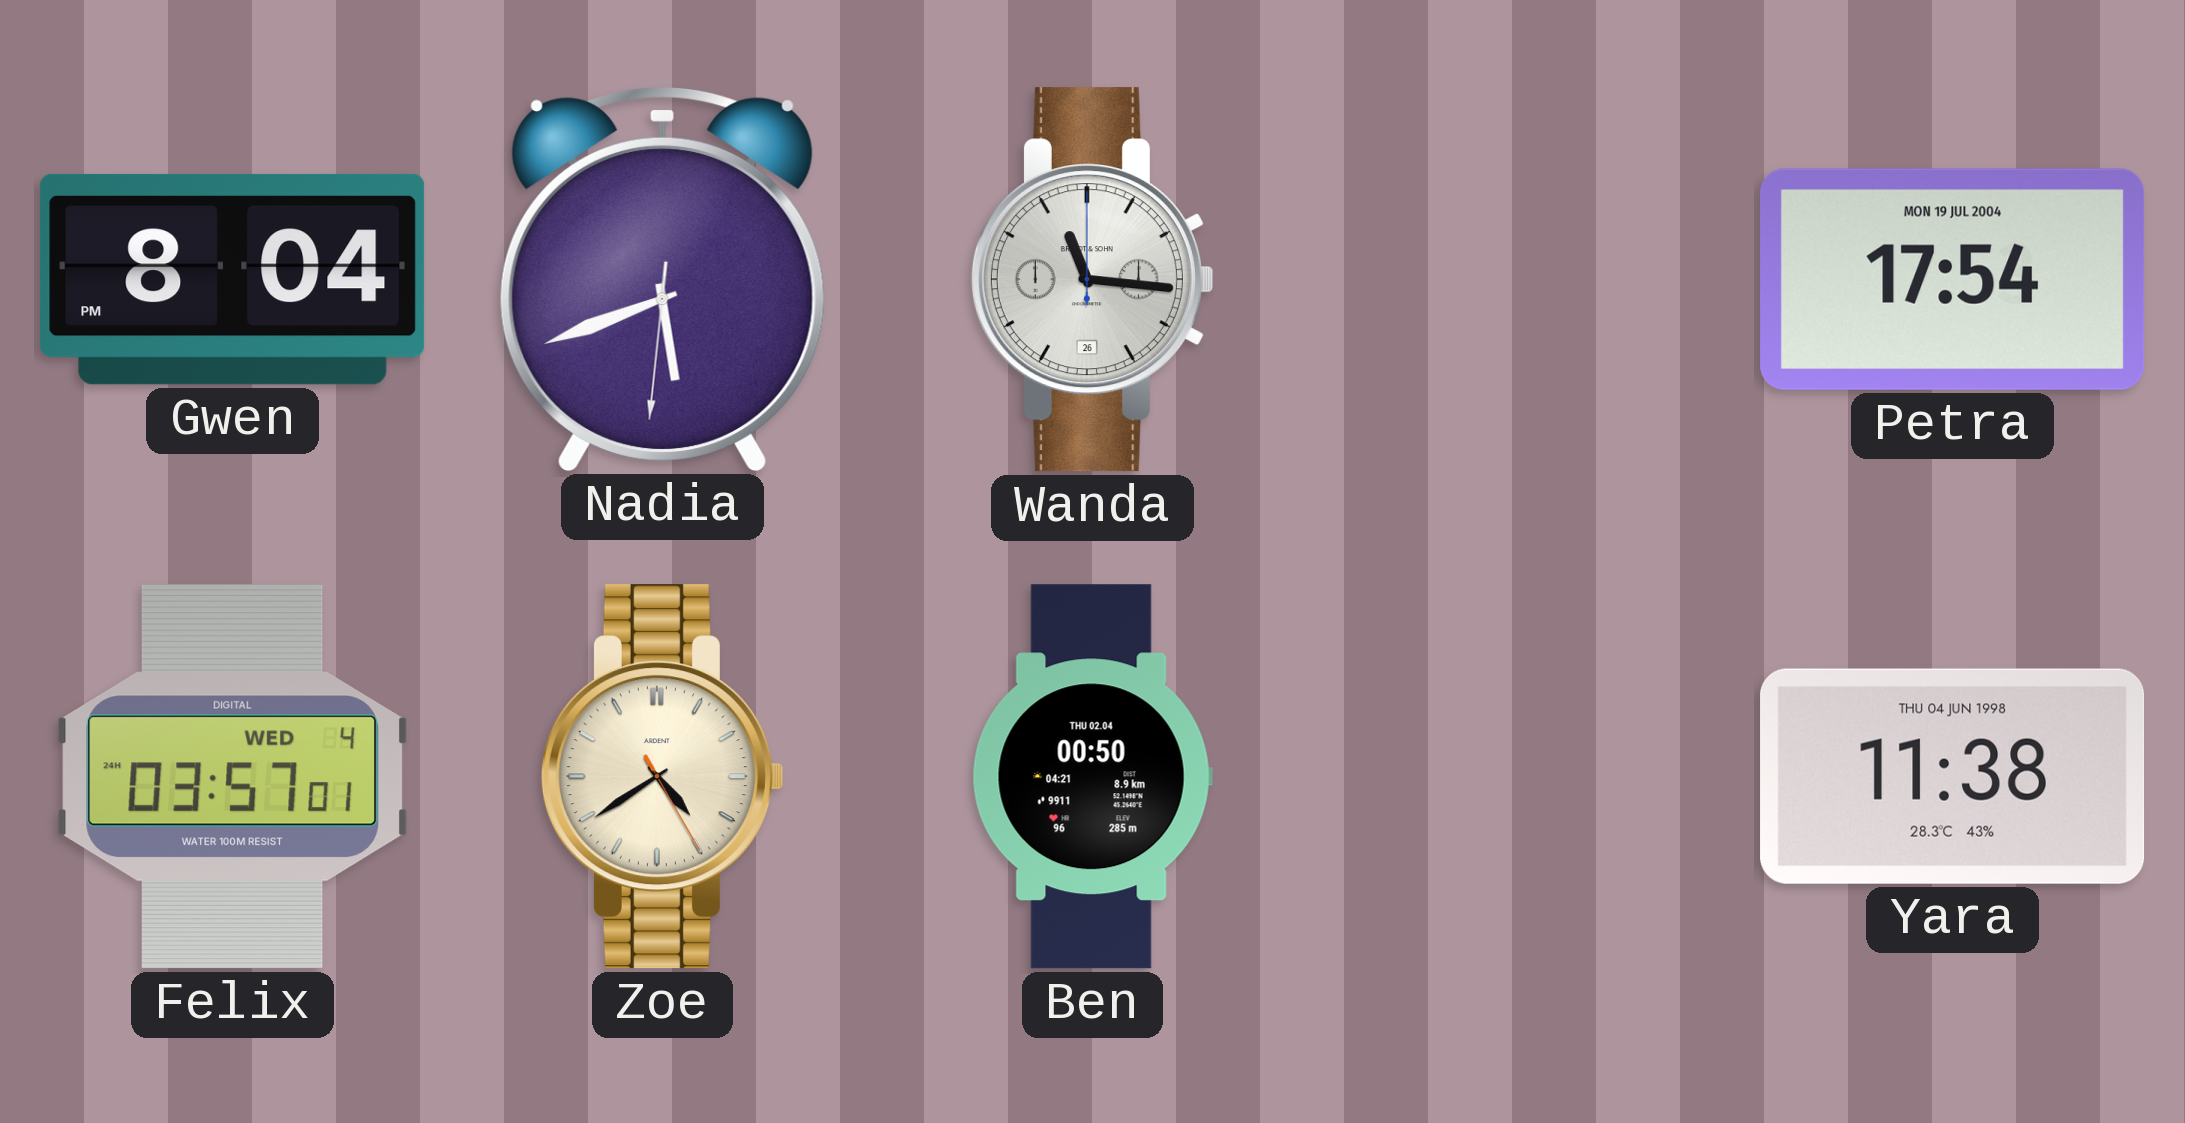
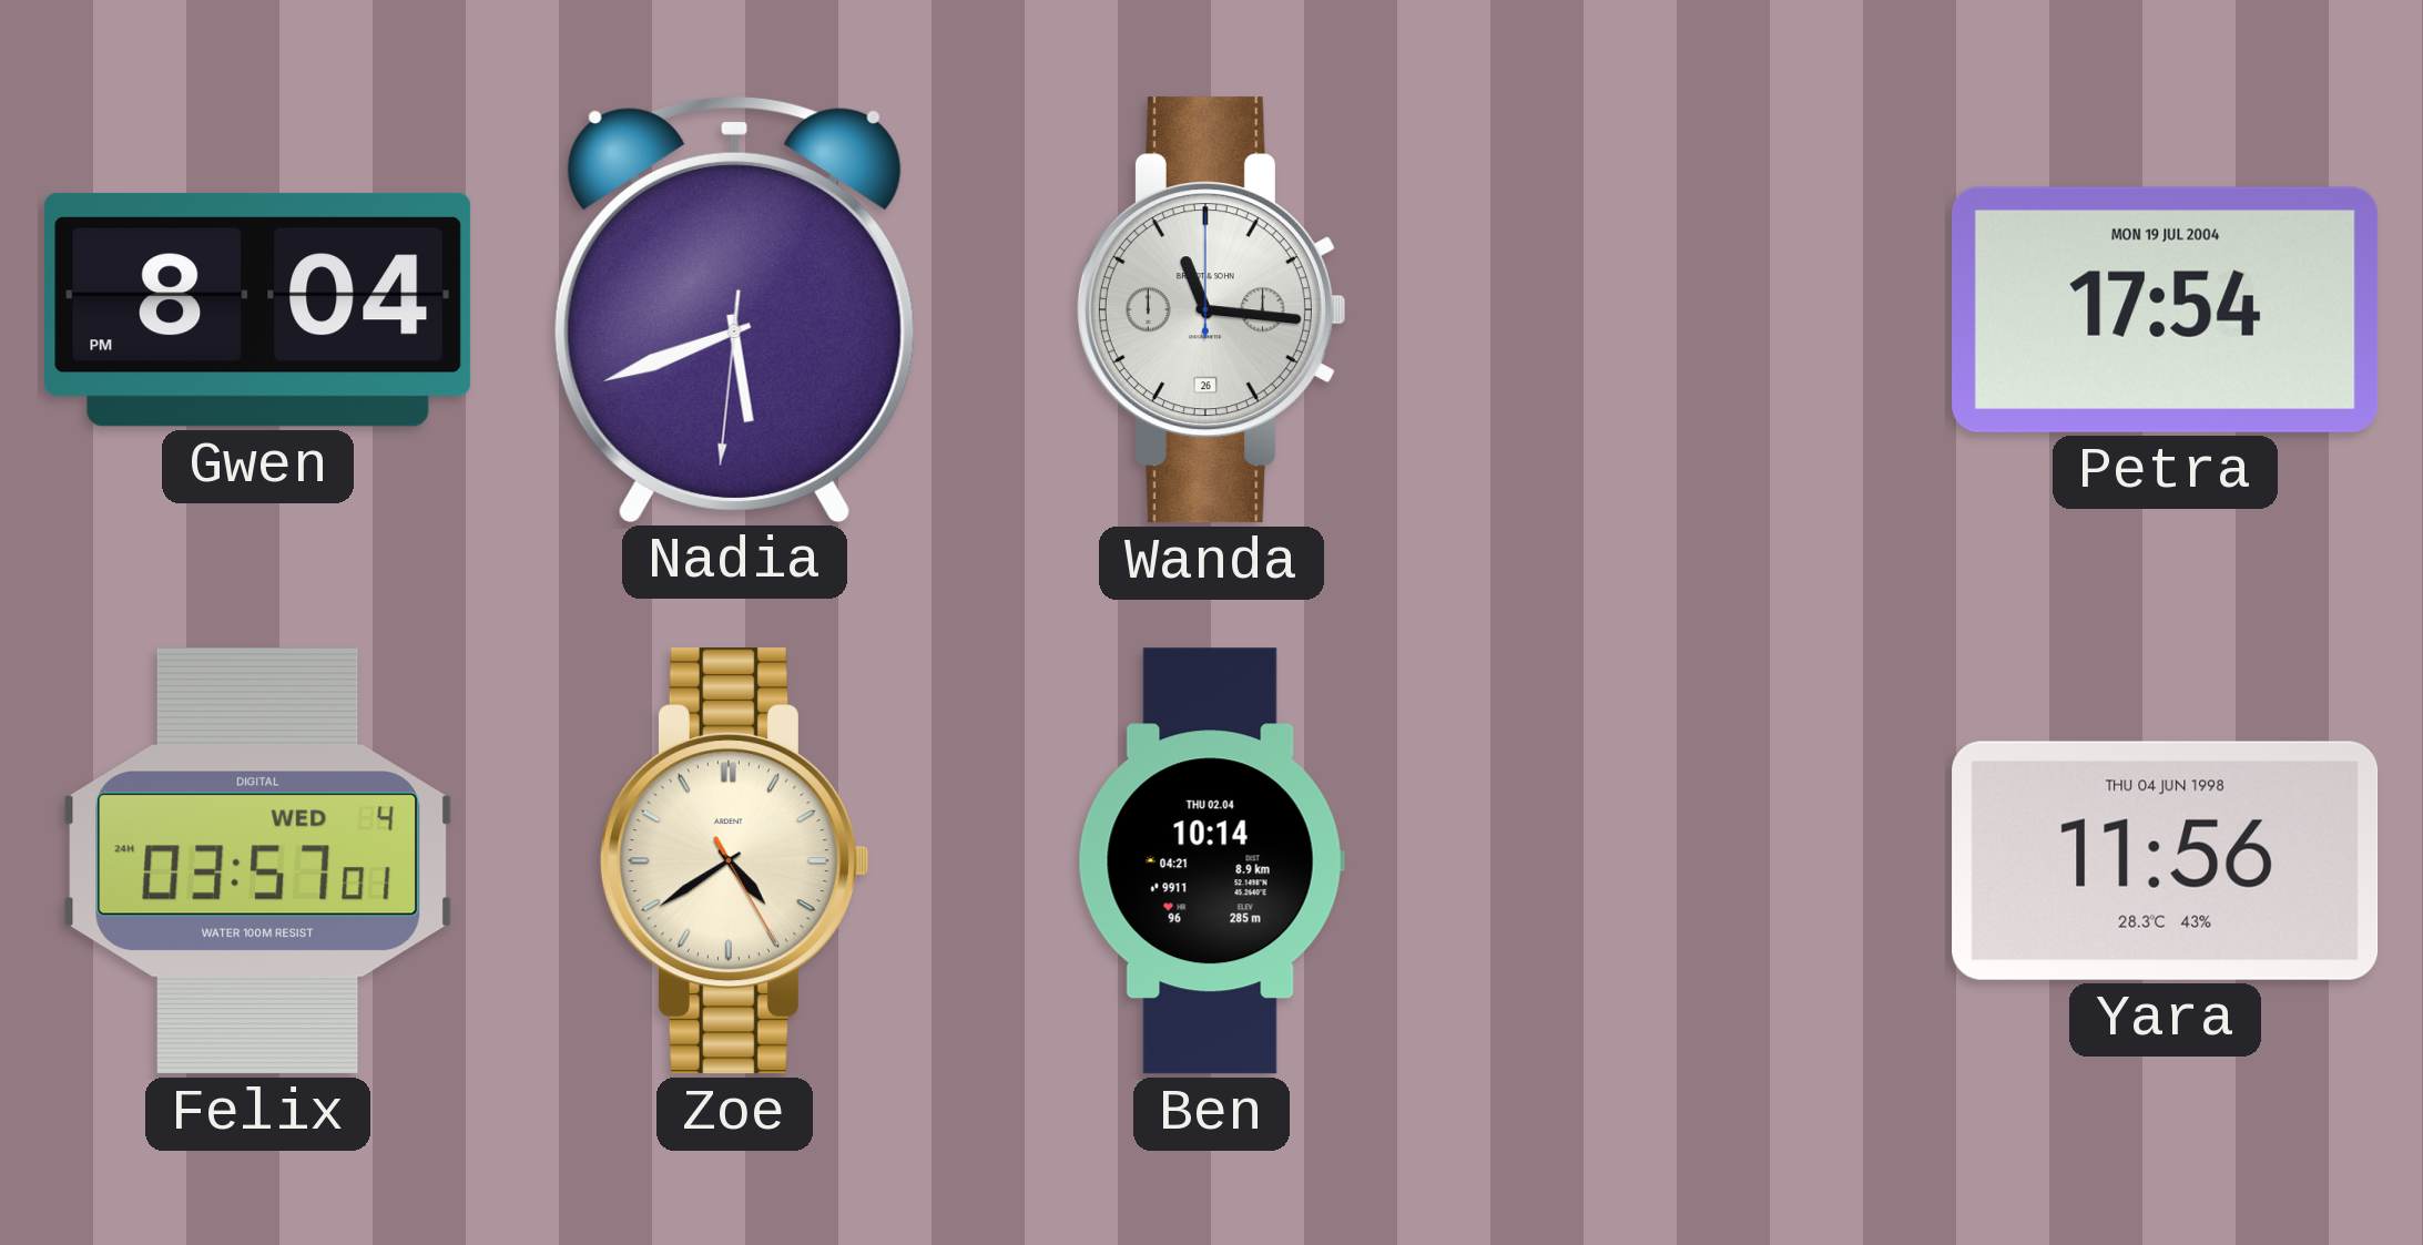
Ben: 00:50 -> 10:14
Yara: 11:38 -> 11:56
